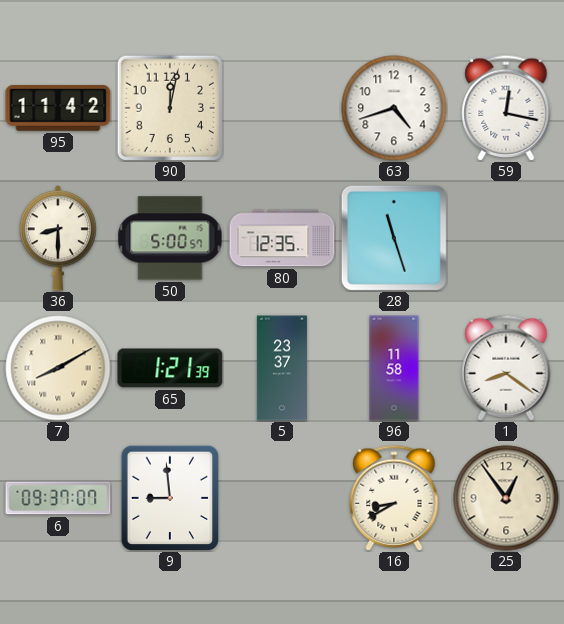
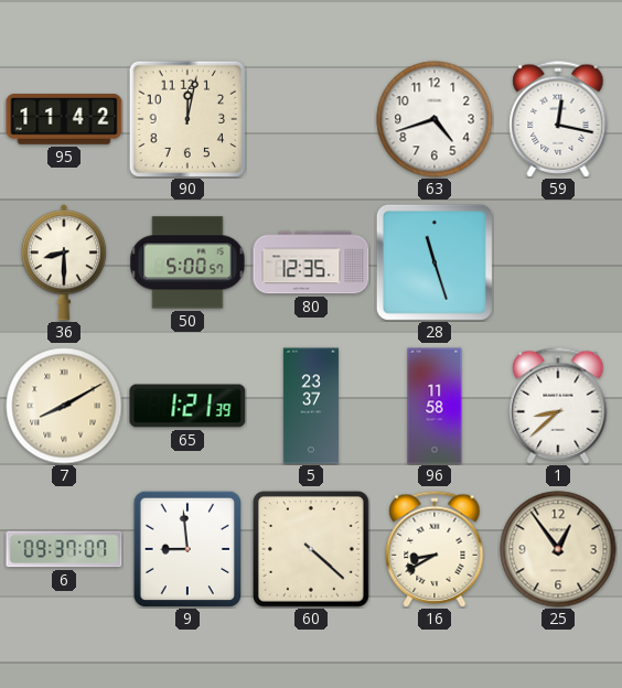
1: 8:21 -> 8:38
60: none -> 4:22
